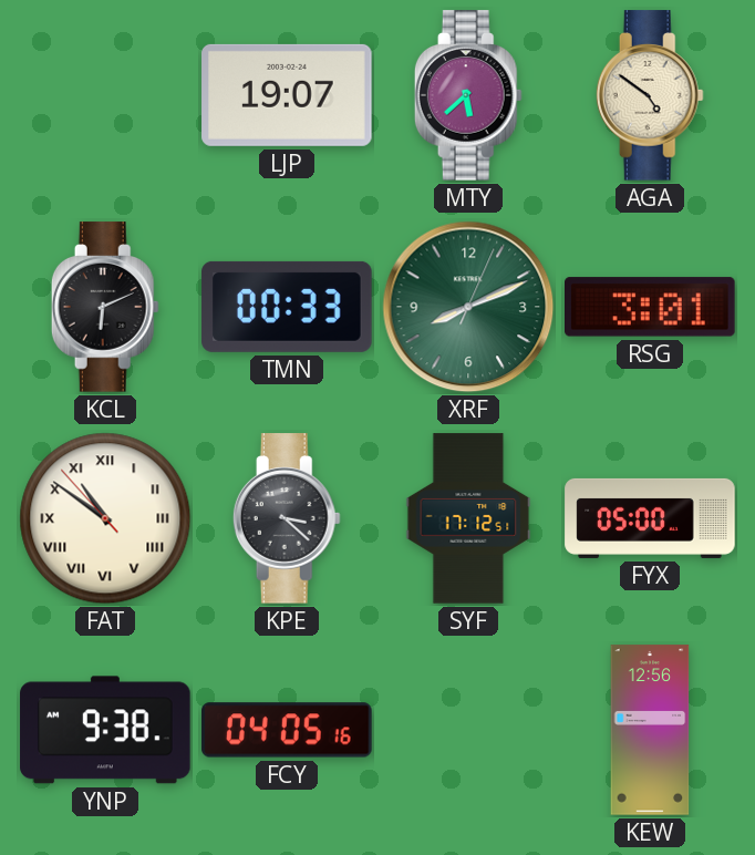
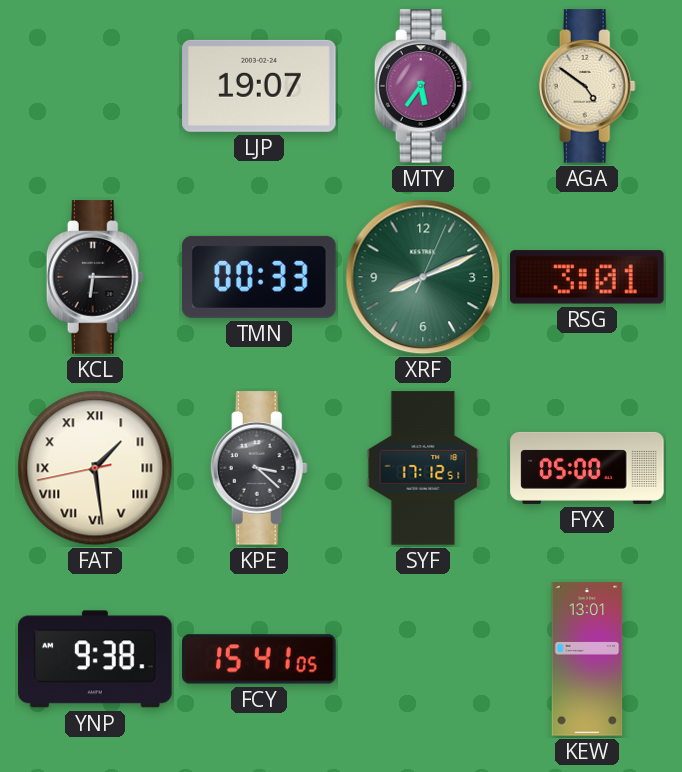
MTY: 5:38 -> 5:36
KCL: 6:11 -> 6:15
FAT: 10:50 -> 1:28
FCY: 04:05 -> 15:41
KEW: 12:56 -> 13:01
